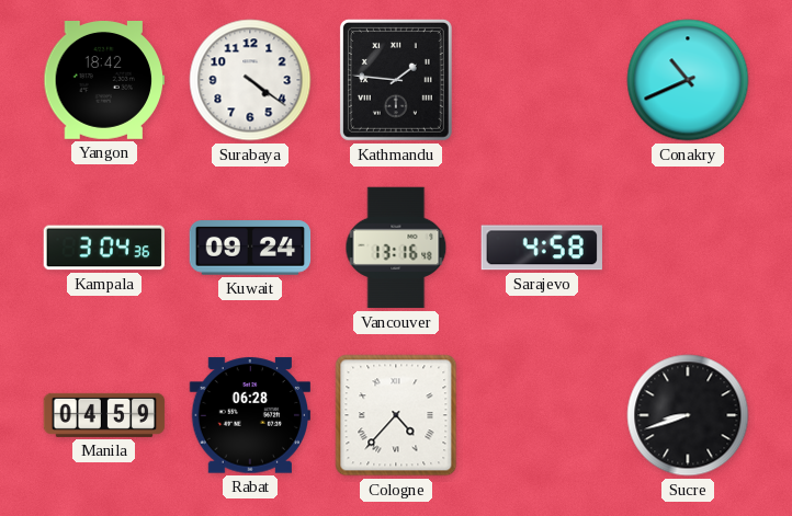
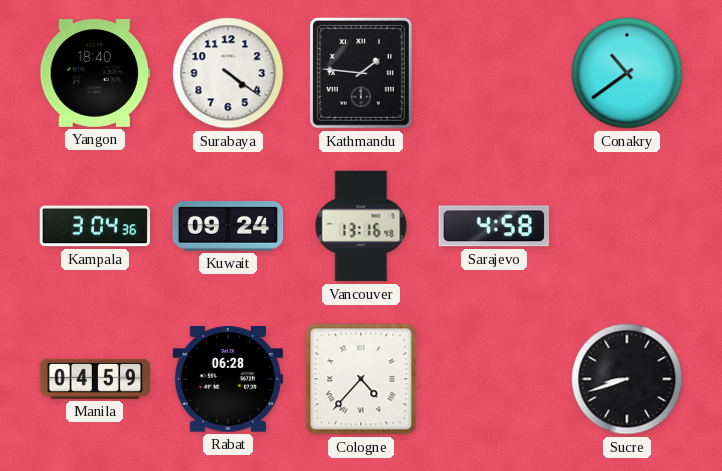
Yangon: 18:42 -> 18:40
Conakry: 10:41 -> 10:39
